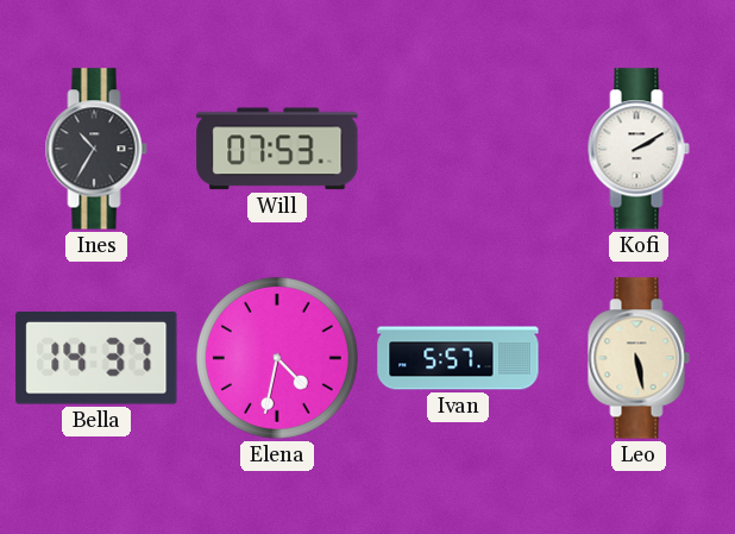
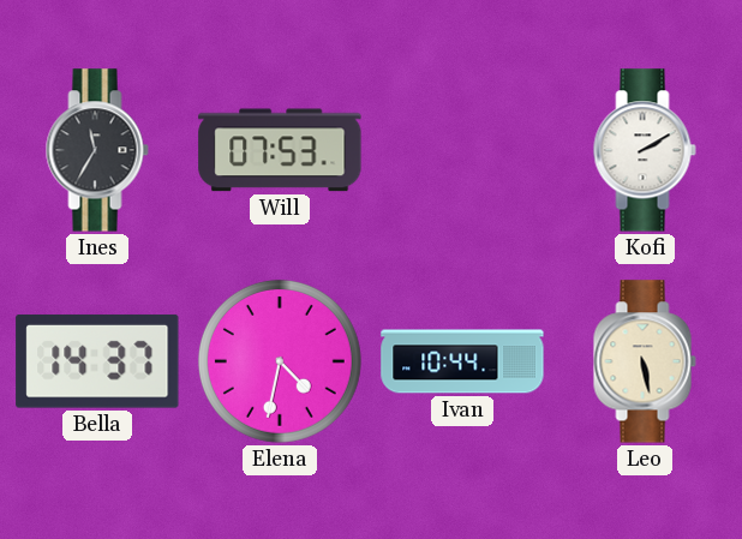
Ines: 10:35 -> 11:35
Ivan: 5:57 -> 10:44
